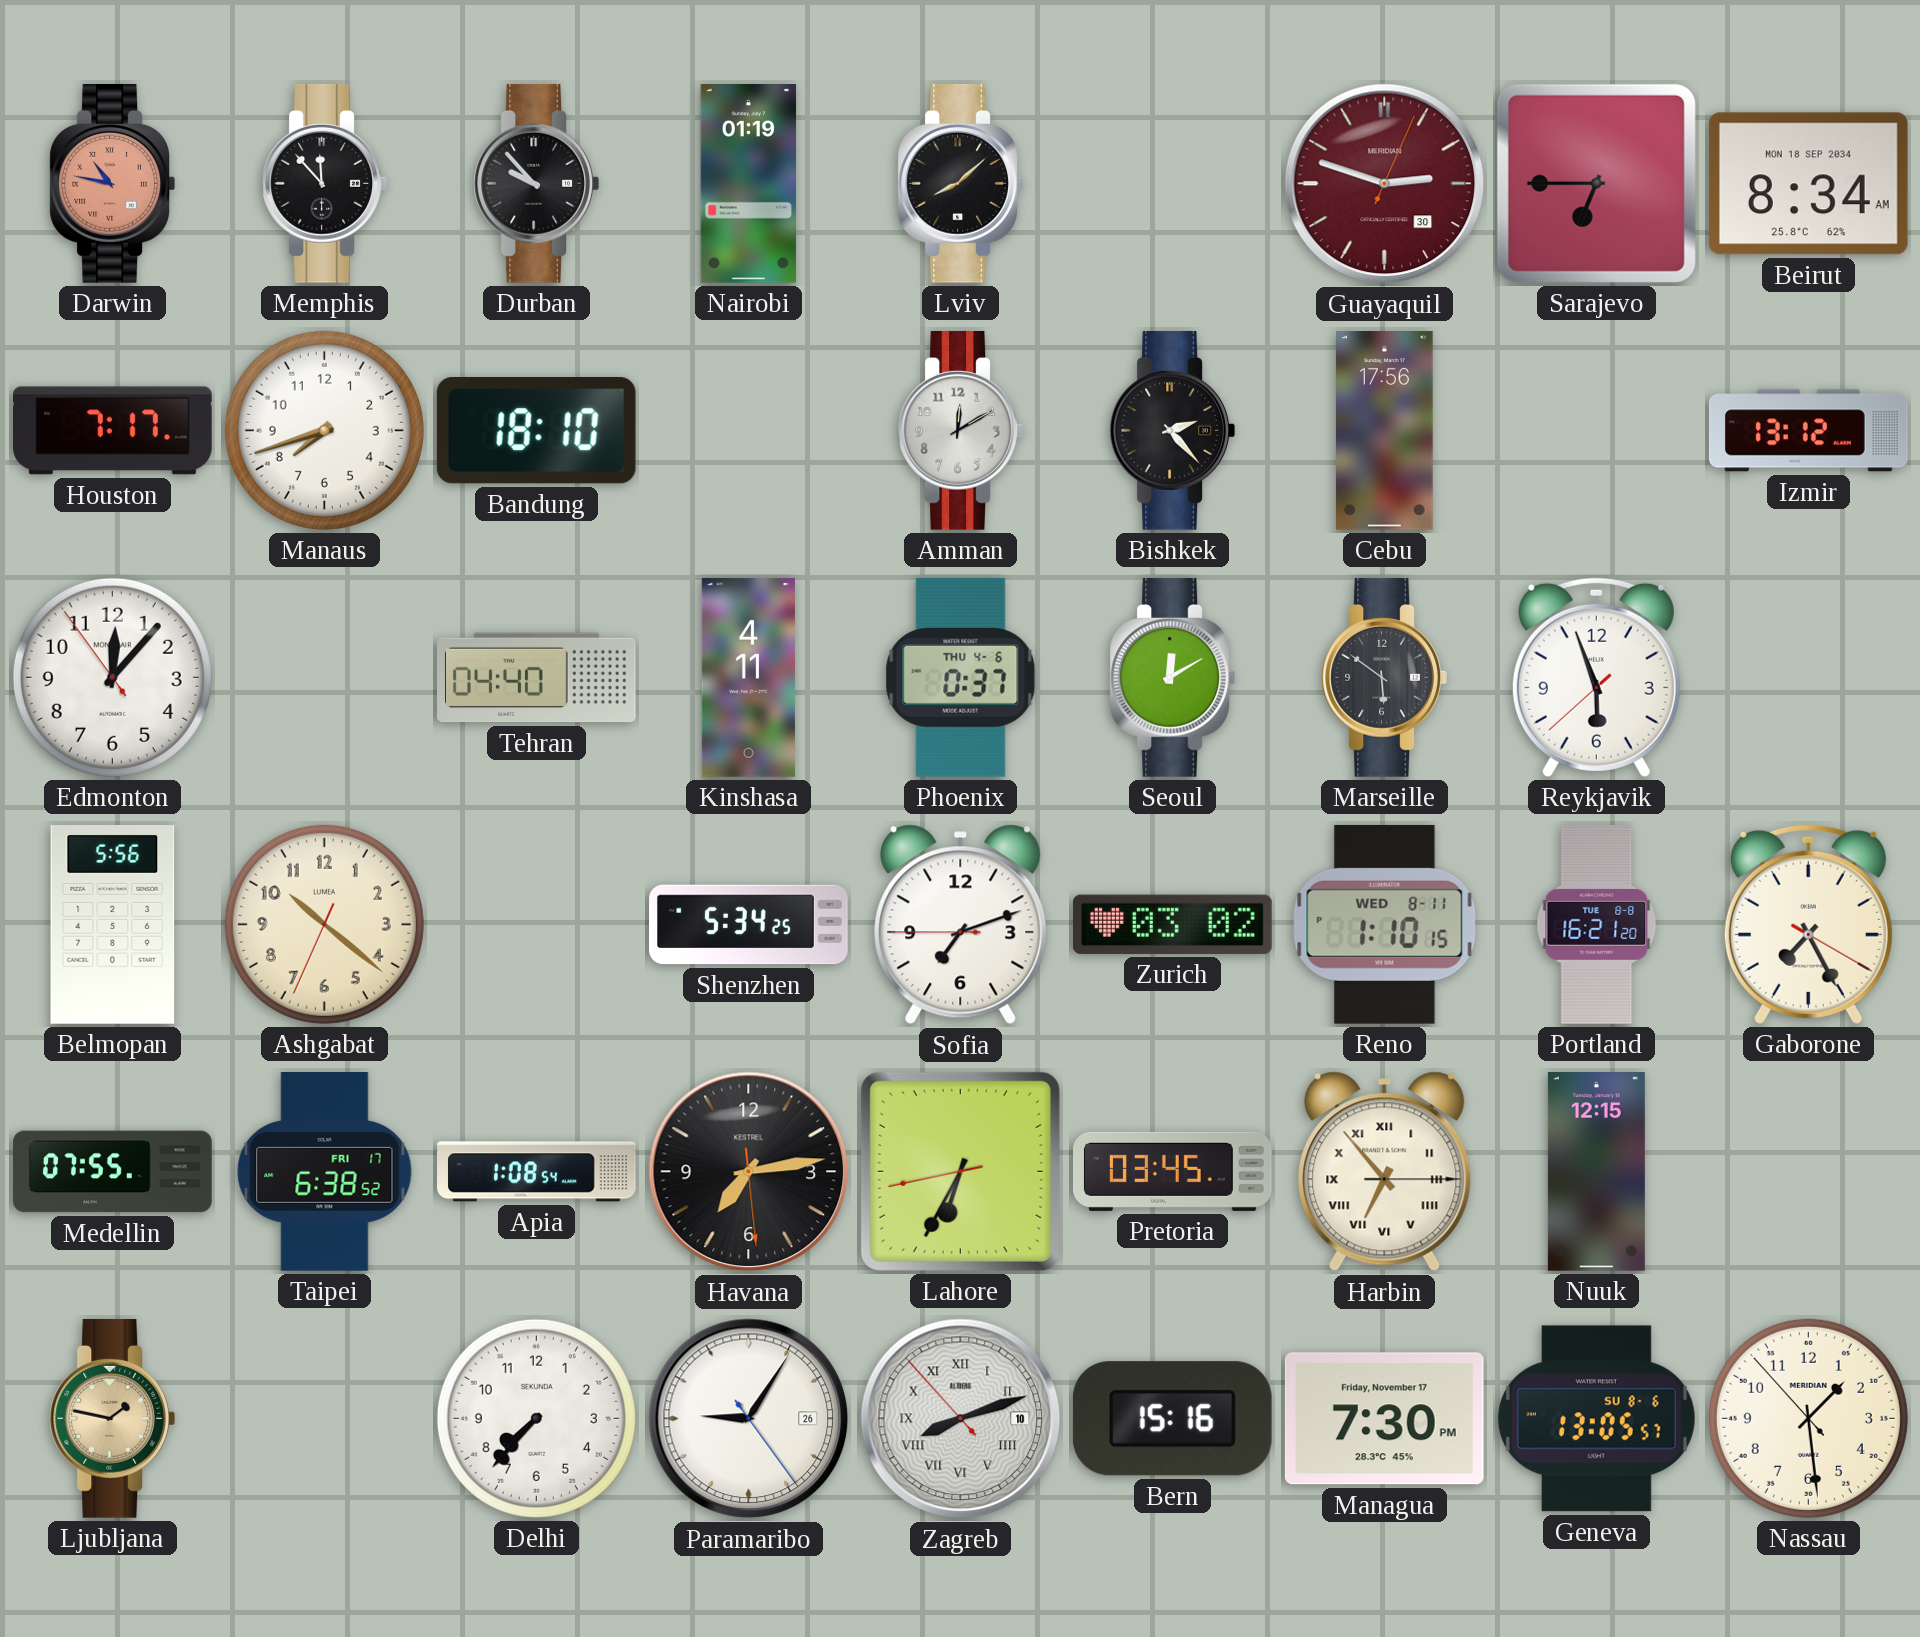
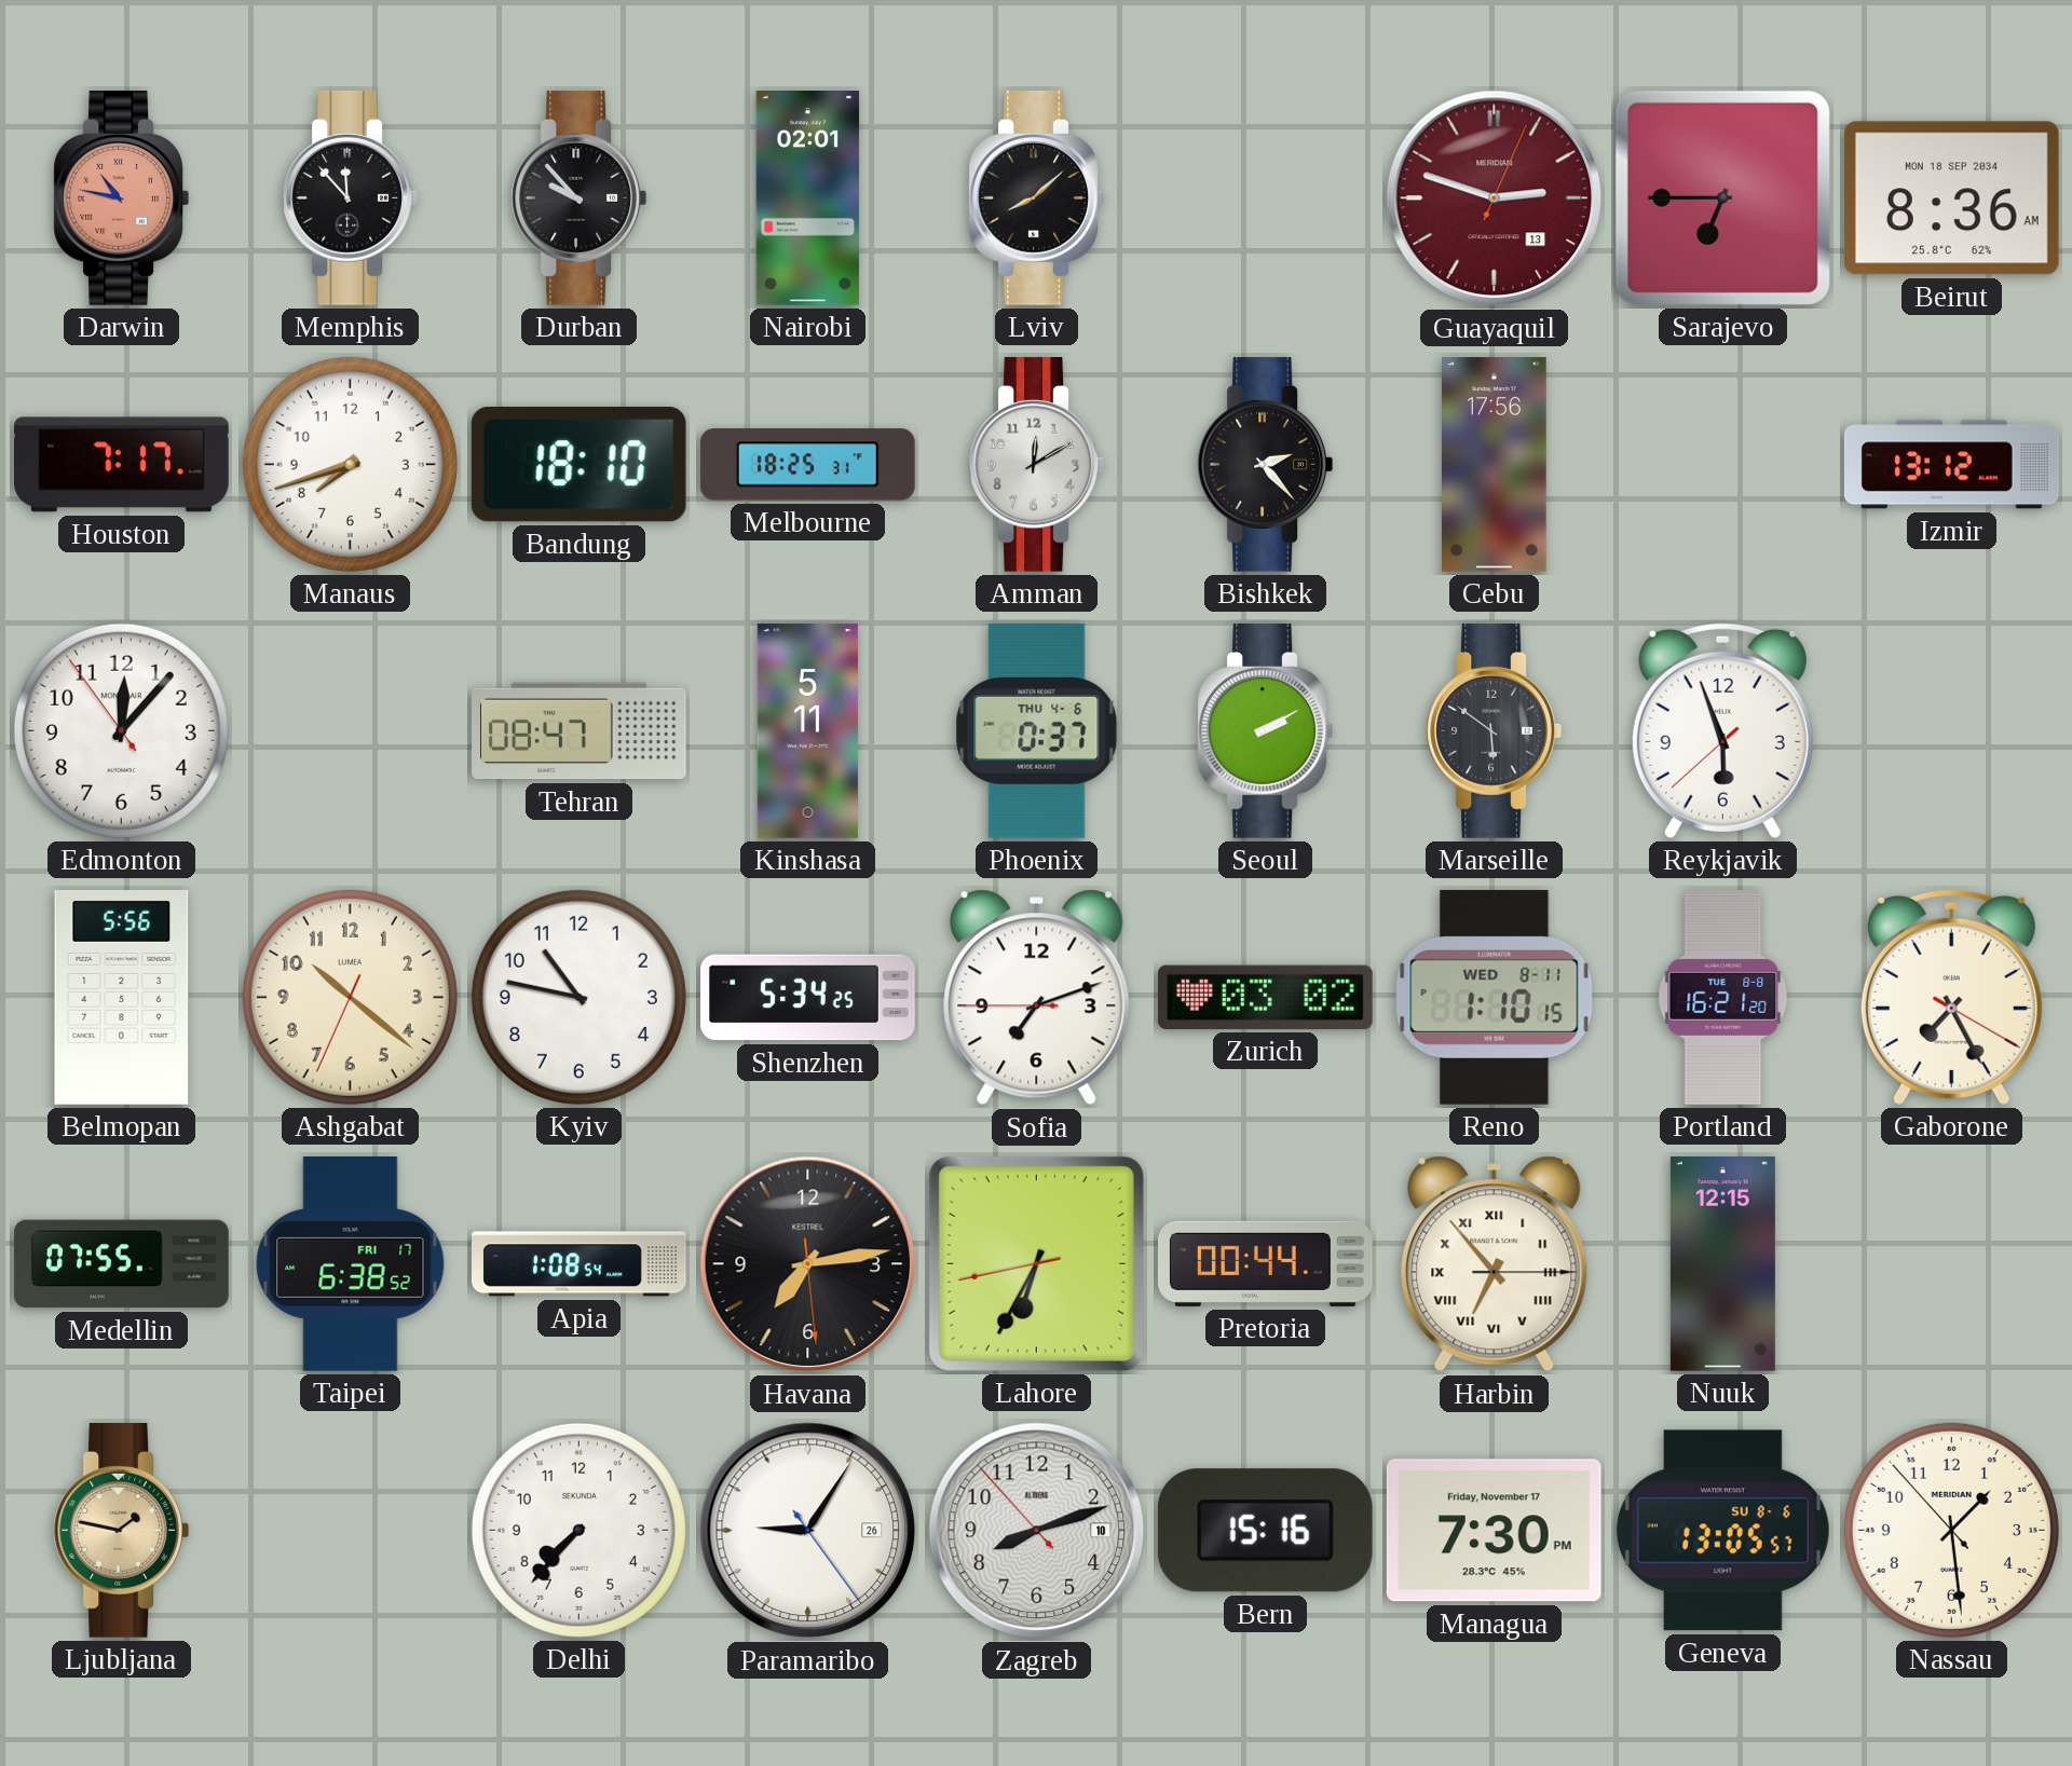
Nairobi: 01:19 -> 02:01
Guayaquil date: 30 -> 13
Beirut: 8:34 -> 8:36
Melbourne: none -> 18:25
Tehran: 04:40 -> 08:47
Kinshasa: 4:11 -> 5:11
Seoul: 12:10 -> 2:10
Kyiv: none -> 10:47
Pretoria: 03:45 -> 00:44
Zagreb numerals: Roman -> Arabic
